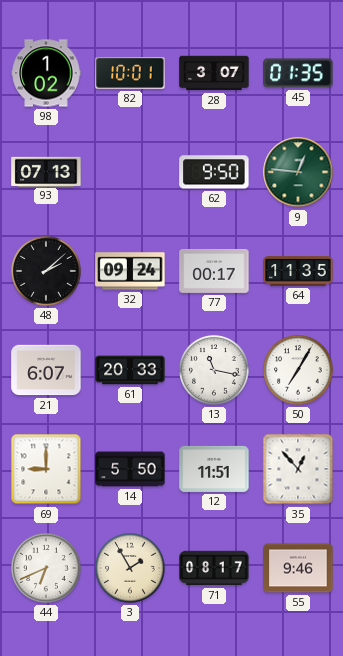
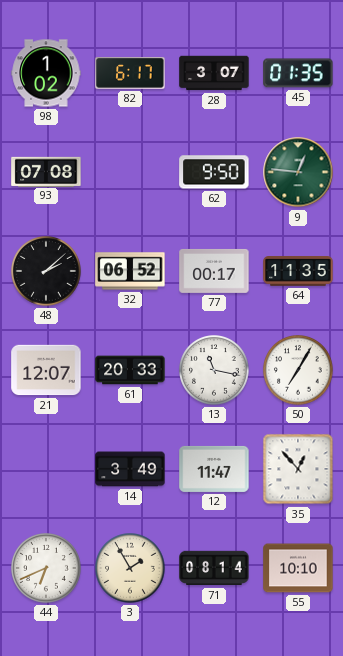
82: 10:01 -> 6:17
93: 07:13 -> 07:08
32: 09:24 -> 06:52
21: 6:07 -> 12:07
69: 9:00 -> none
14: 5:50 -> 3:49
12: 11:51 -> 11:47
71: 08:17 -> 08:14
55: 9:46 -> 10:10
